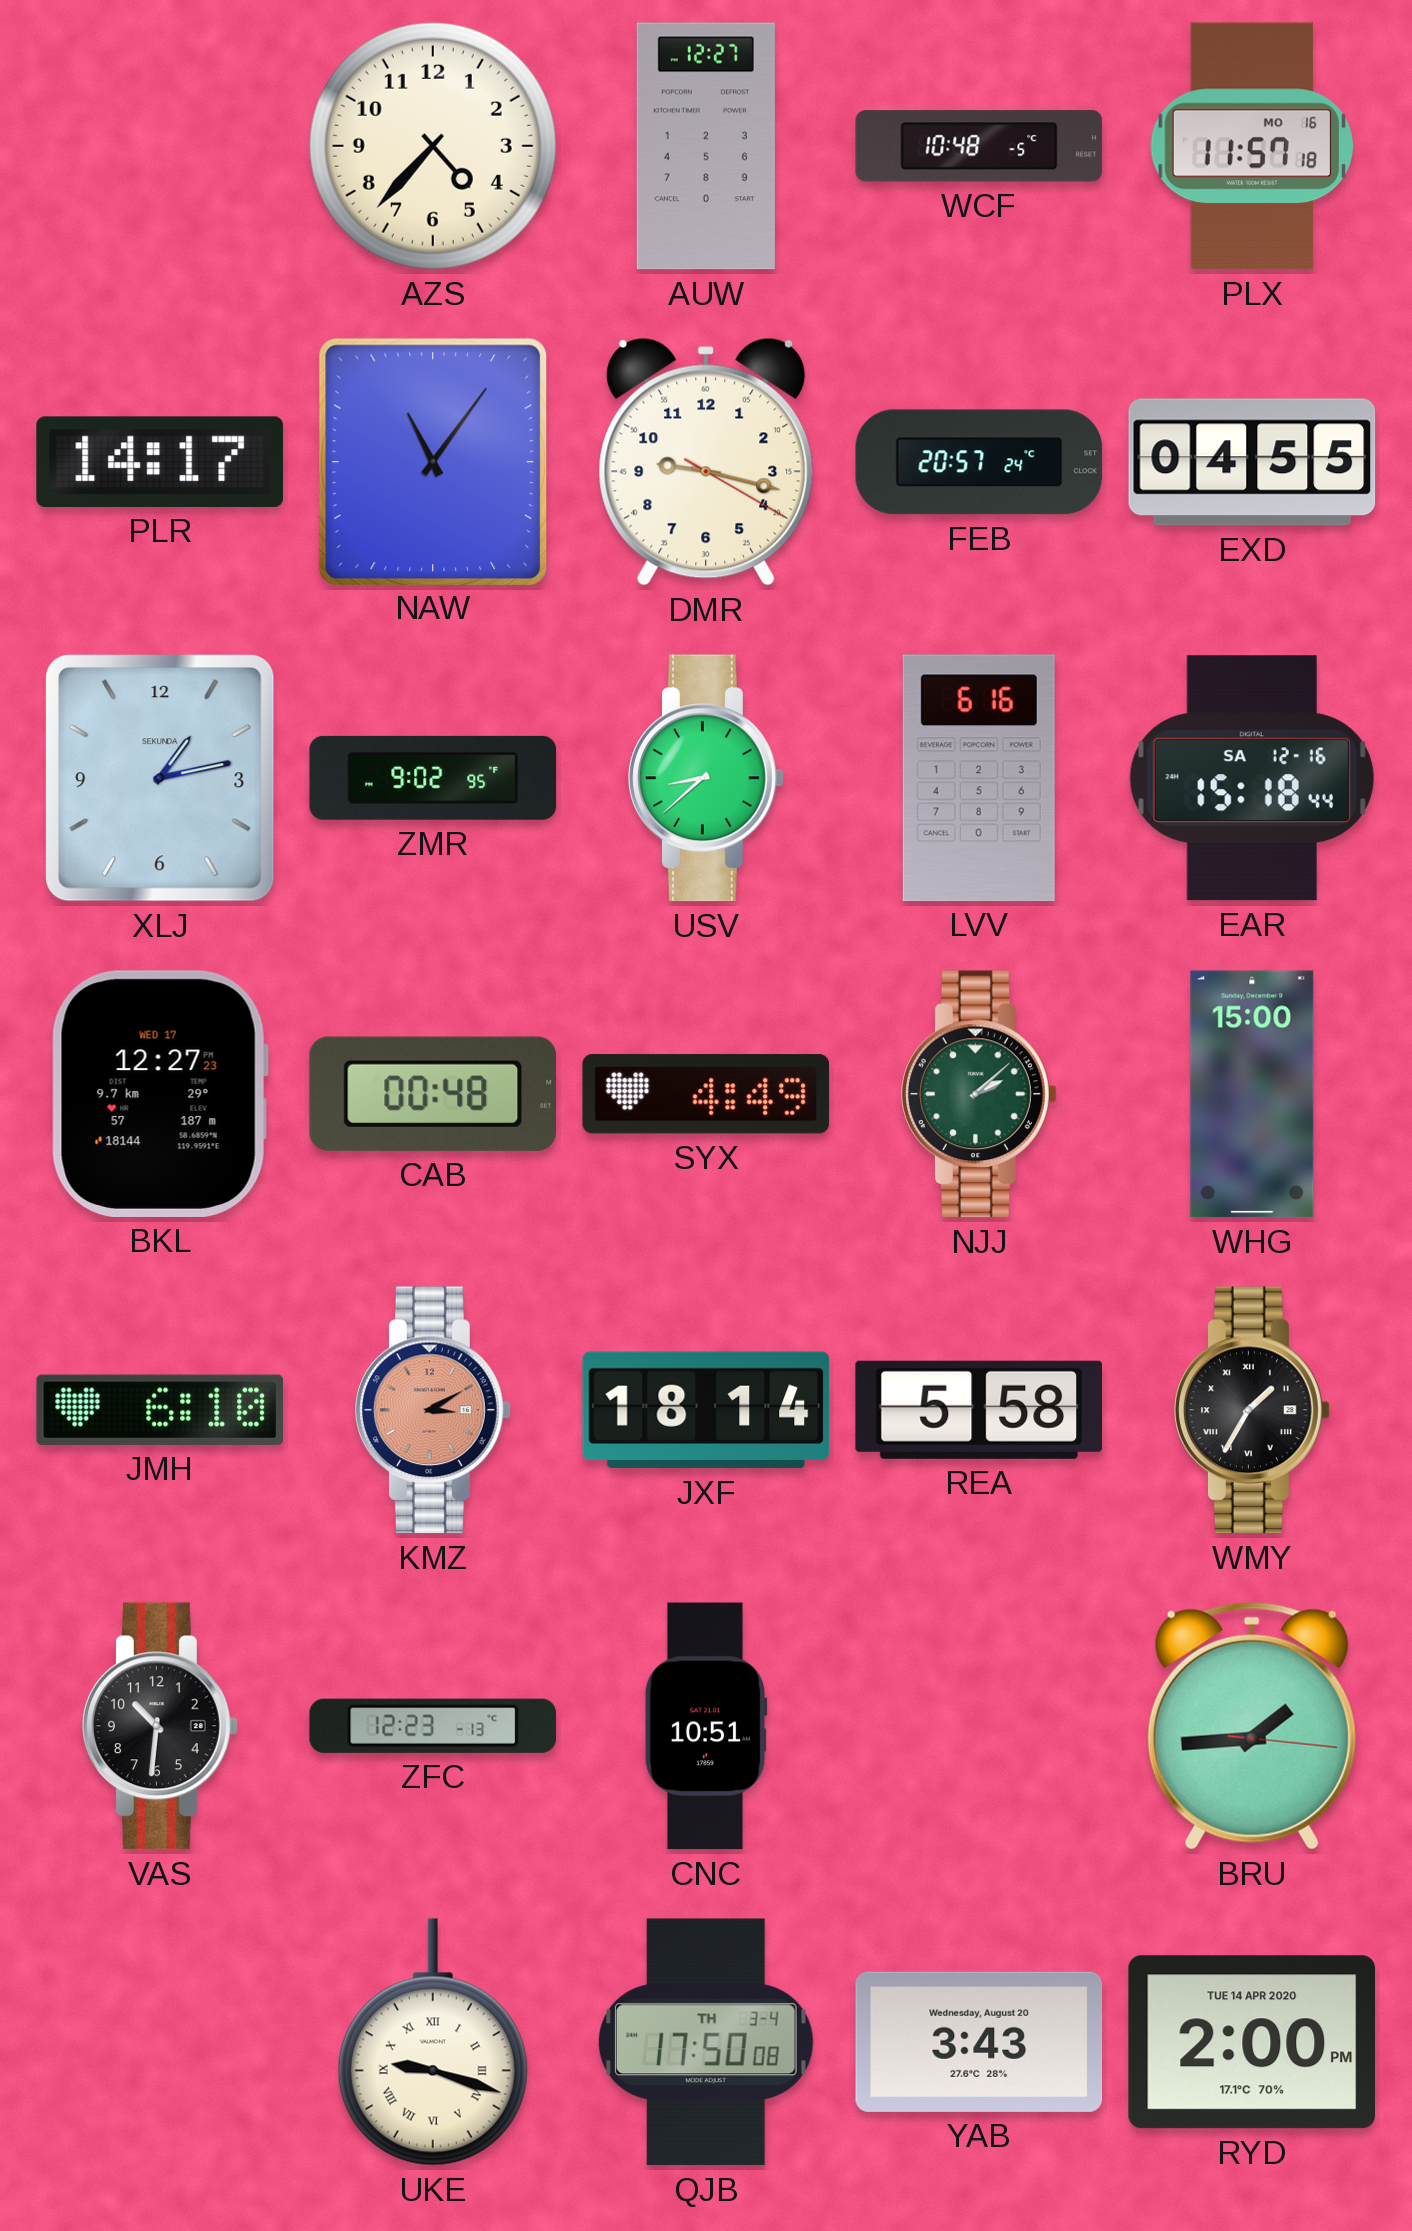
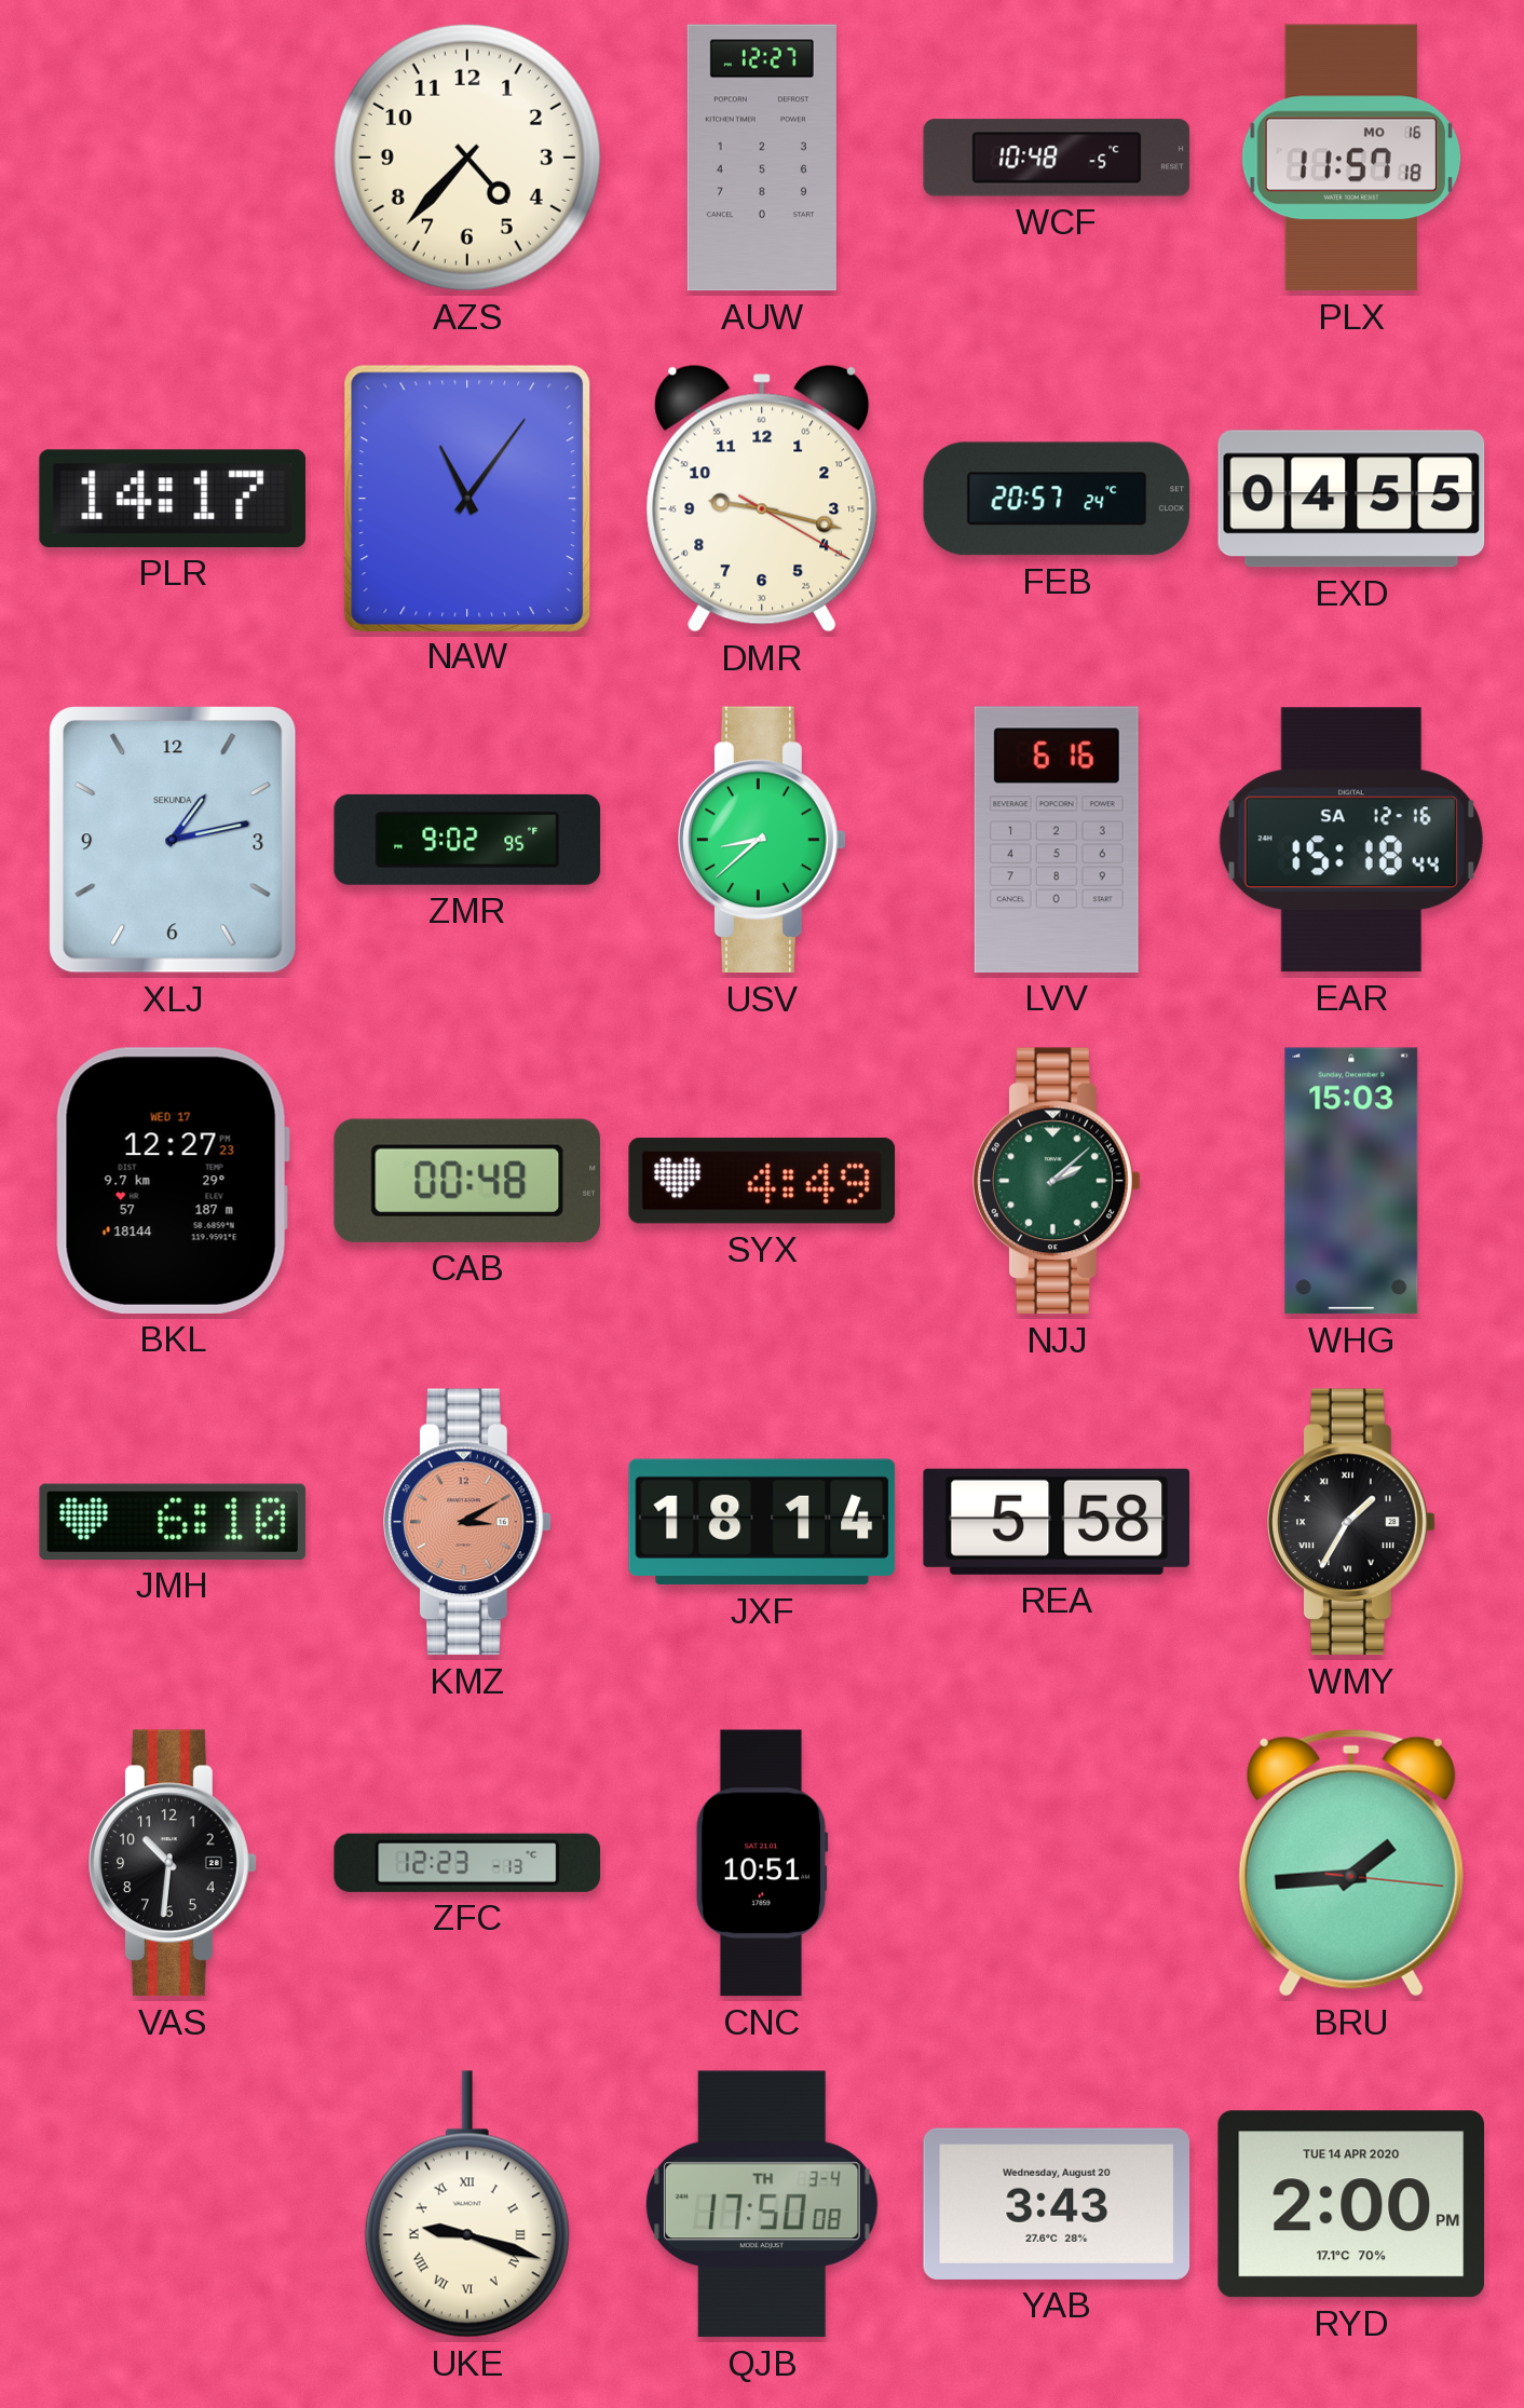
WHG: 15:00 -> 15:03
